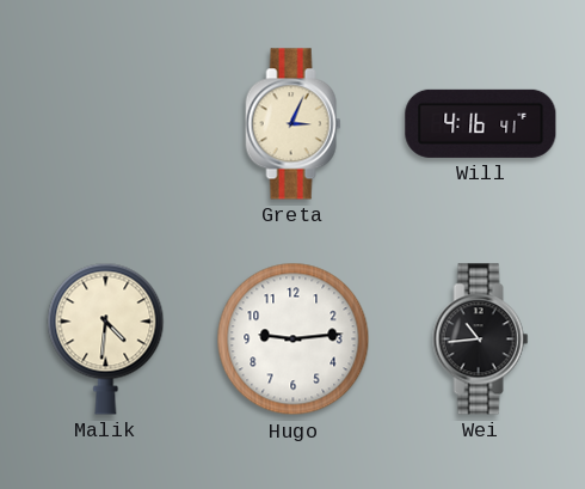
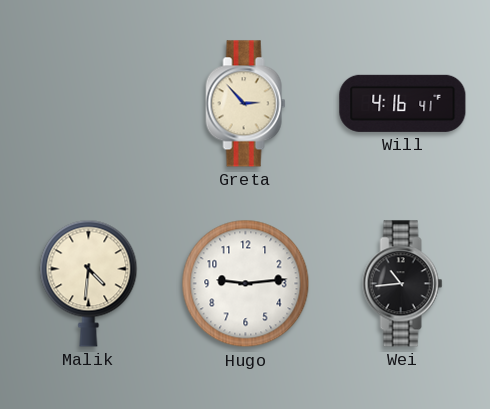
Greta: 3:04 -> 2:53
